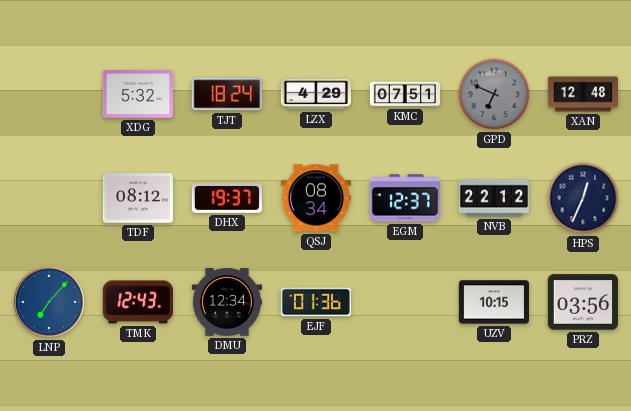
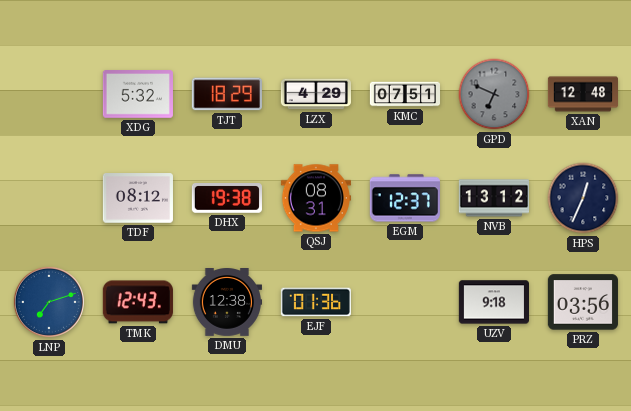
TJT: 18:24 -> 18:29
DHX: 19:37 -> 19:38
QSJ: 08:34 -> 08:31
NVB: 22:12 -> 13:12
LNP: 7:07 -> 7:12
DMU: 12:34 -> 12:38
UZV: 10:15 -> 9:18
